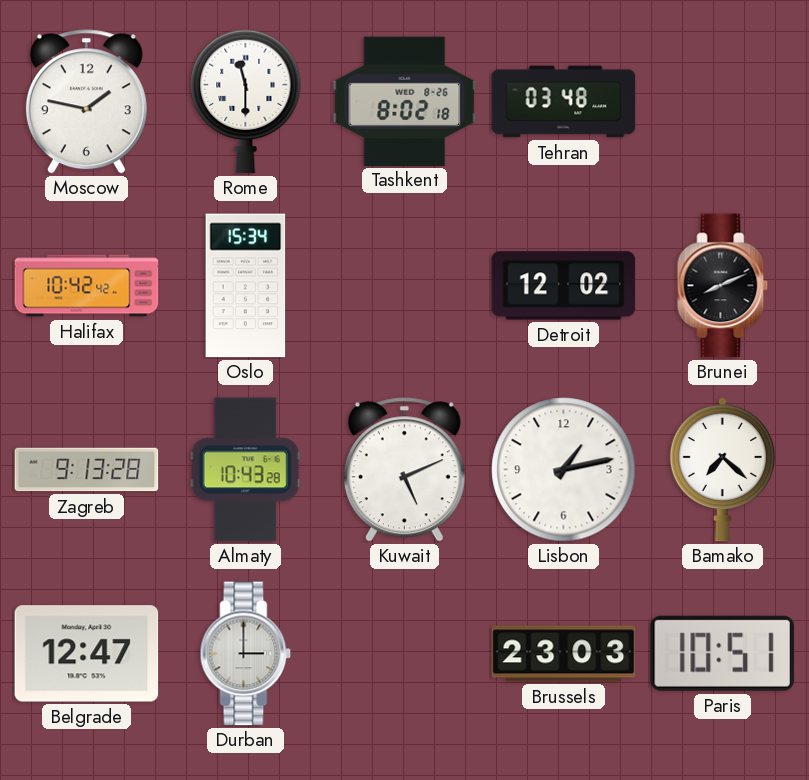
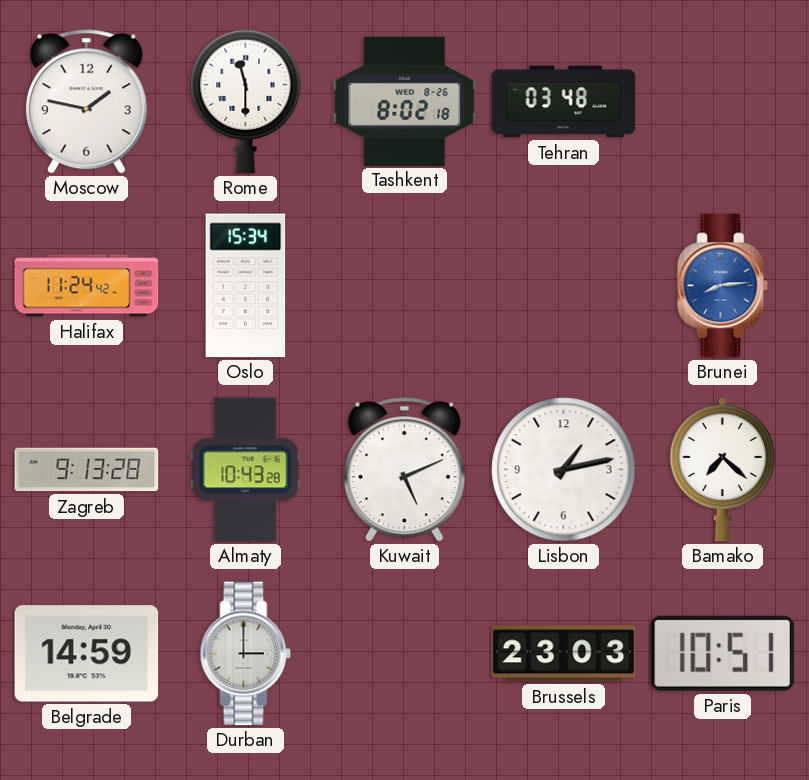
Halifax: 10:42 -> 11:24
Detroit: 12:02 -> none
Brunei: 8:11 -> 8:14
Brunei dial: black -> blue
Belgrade: 12:47 -> 14:59
